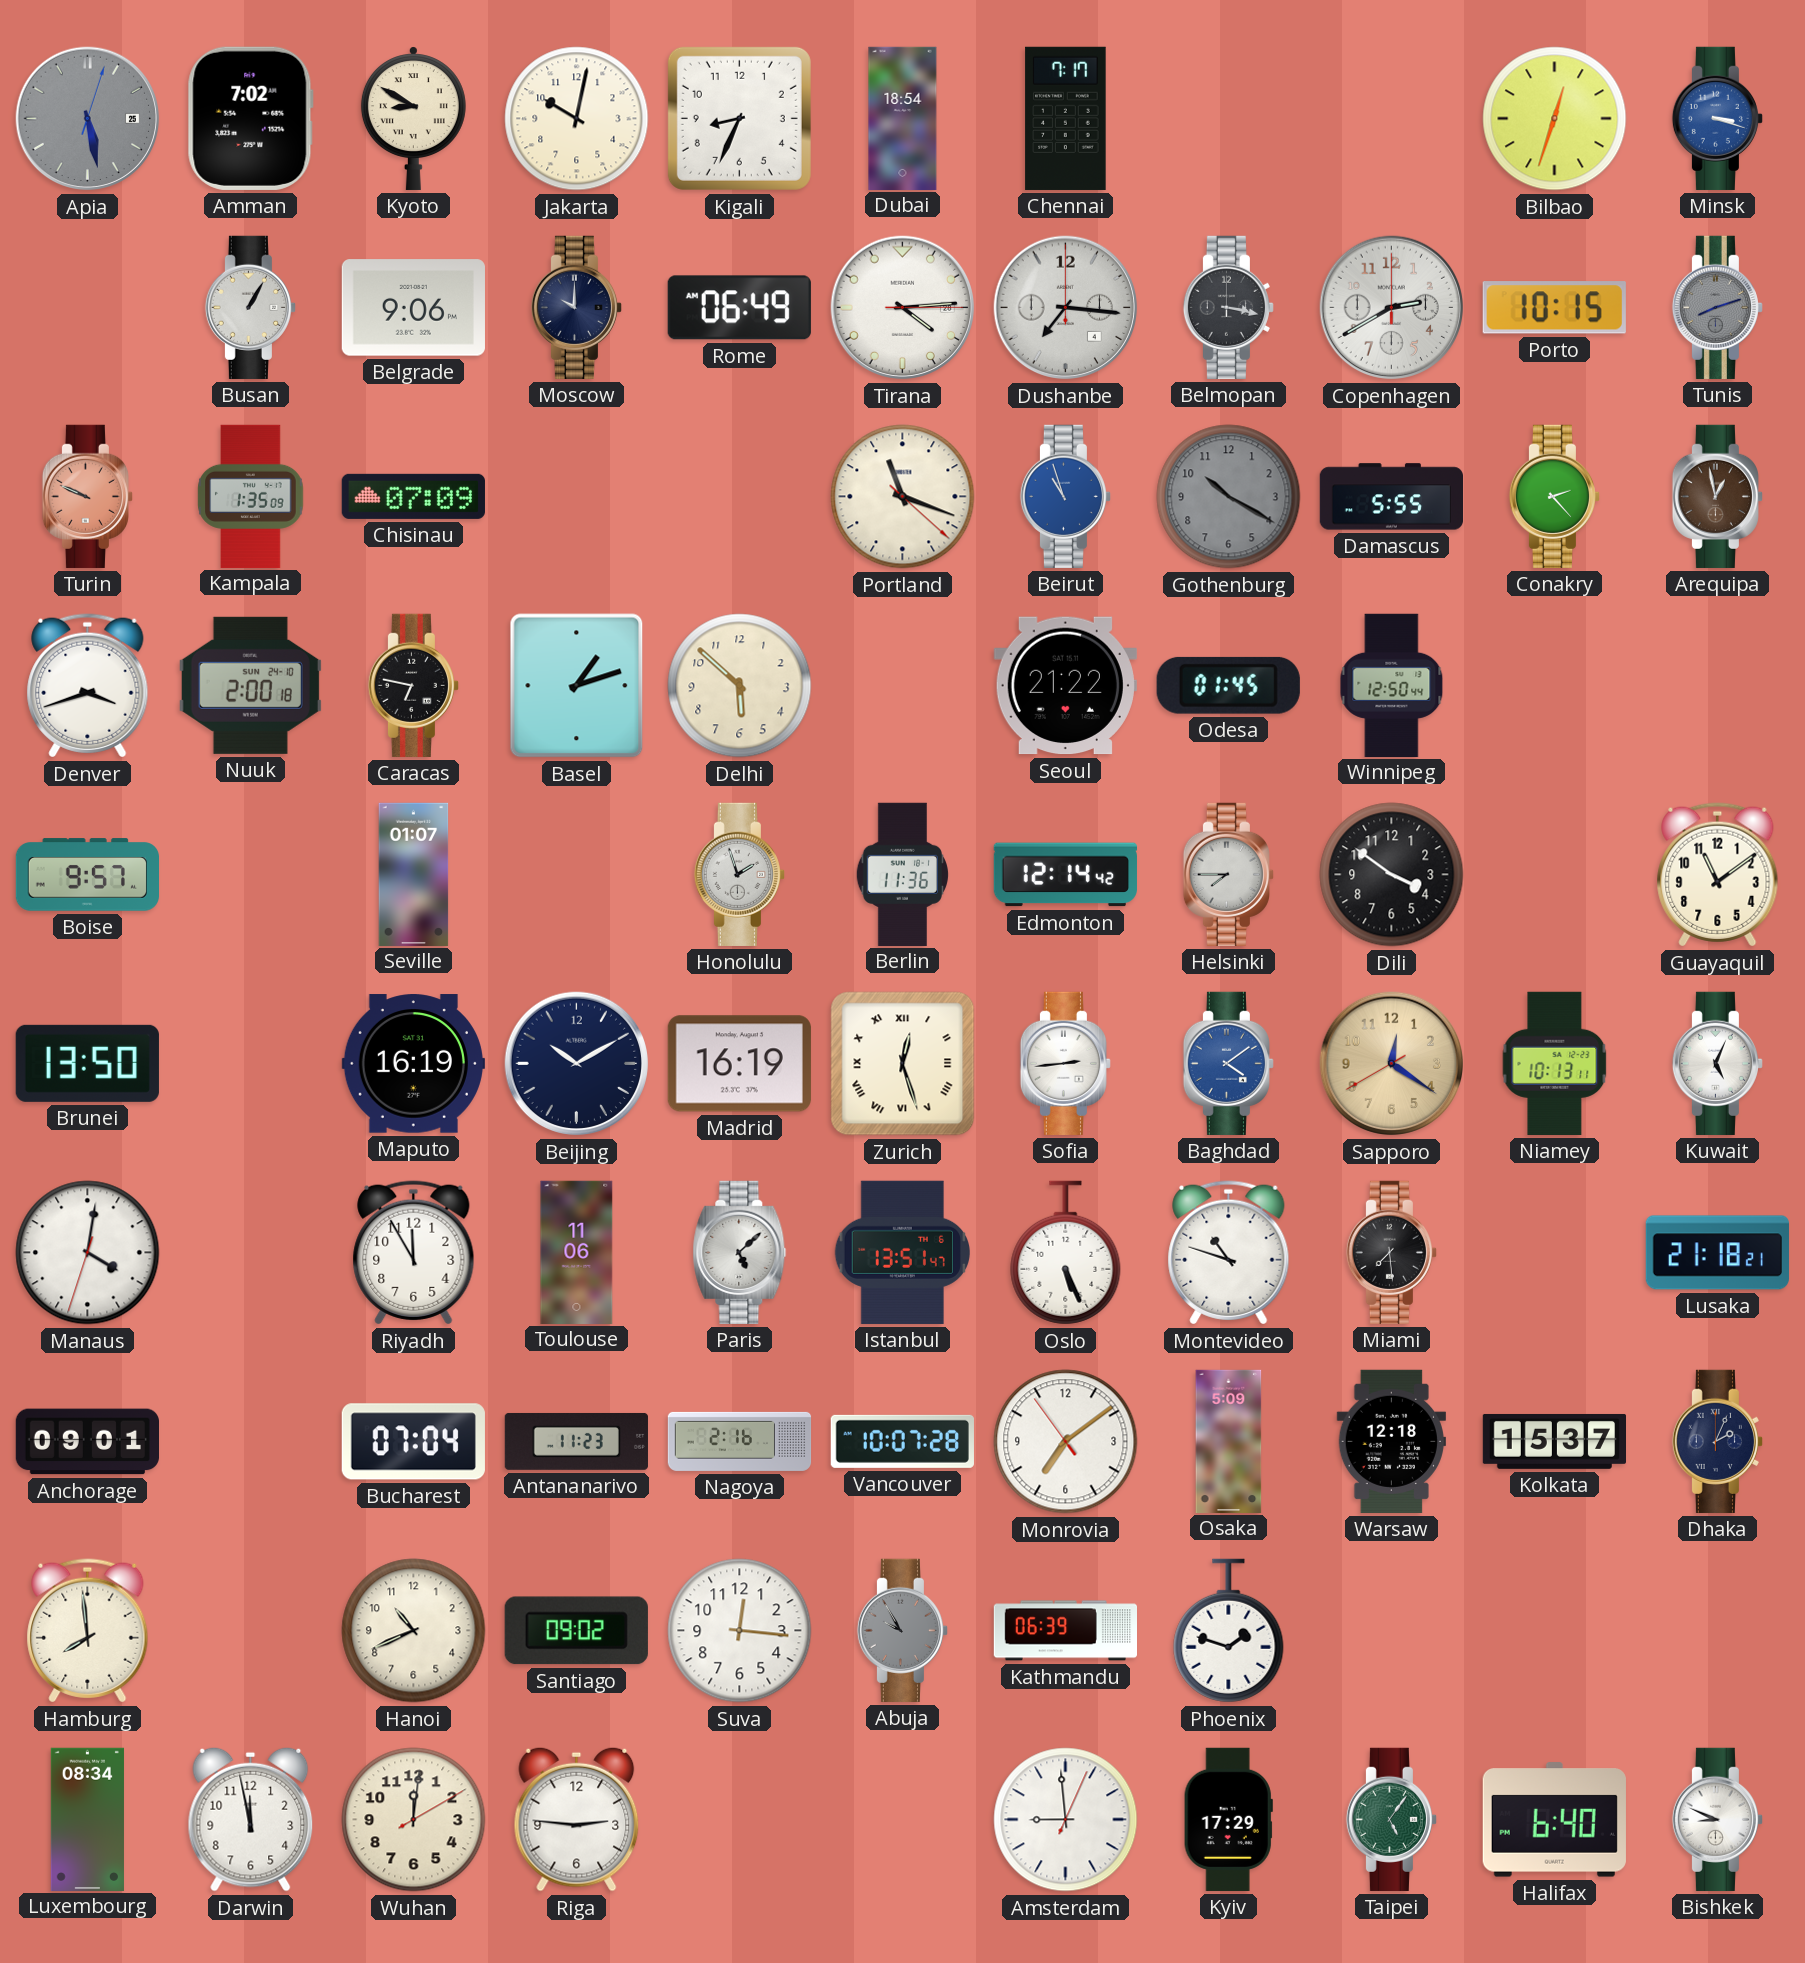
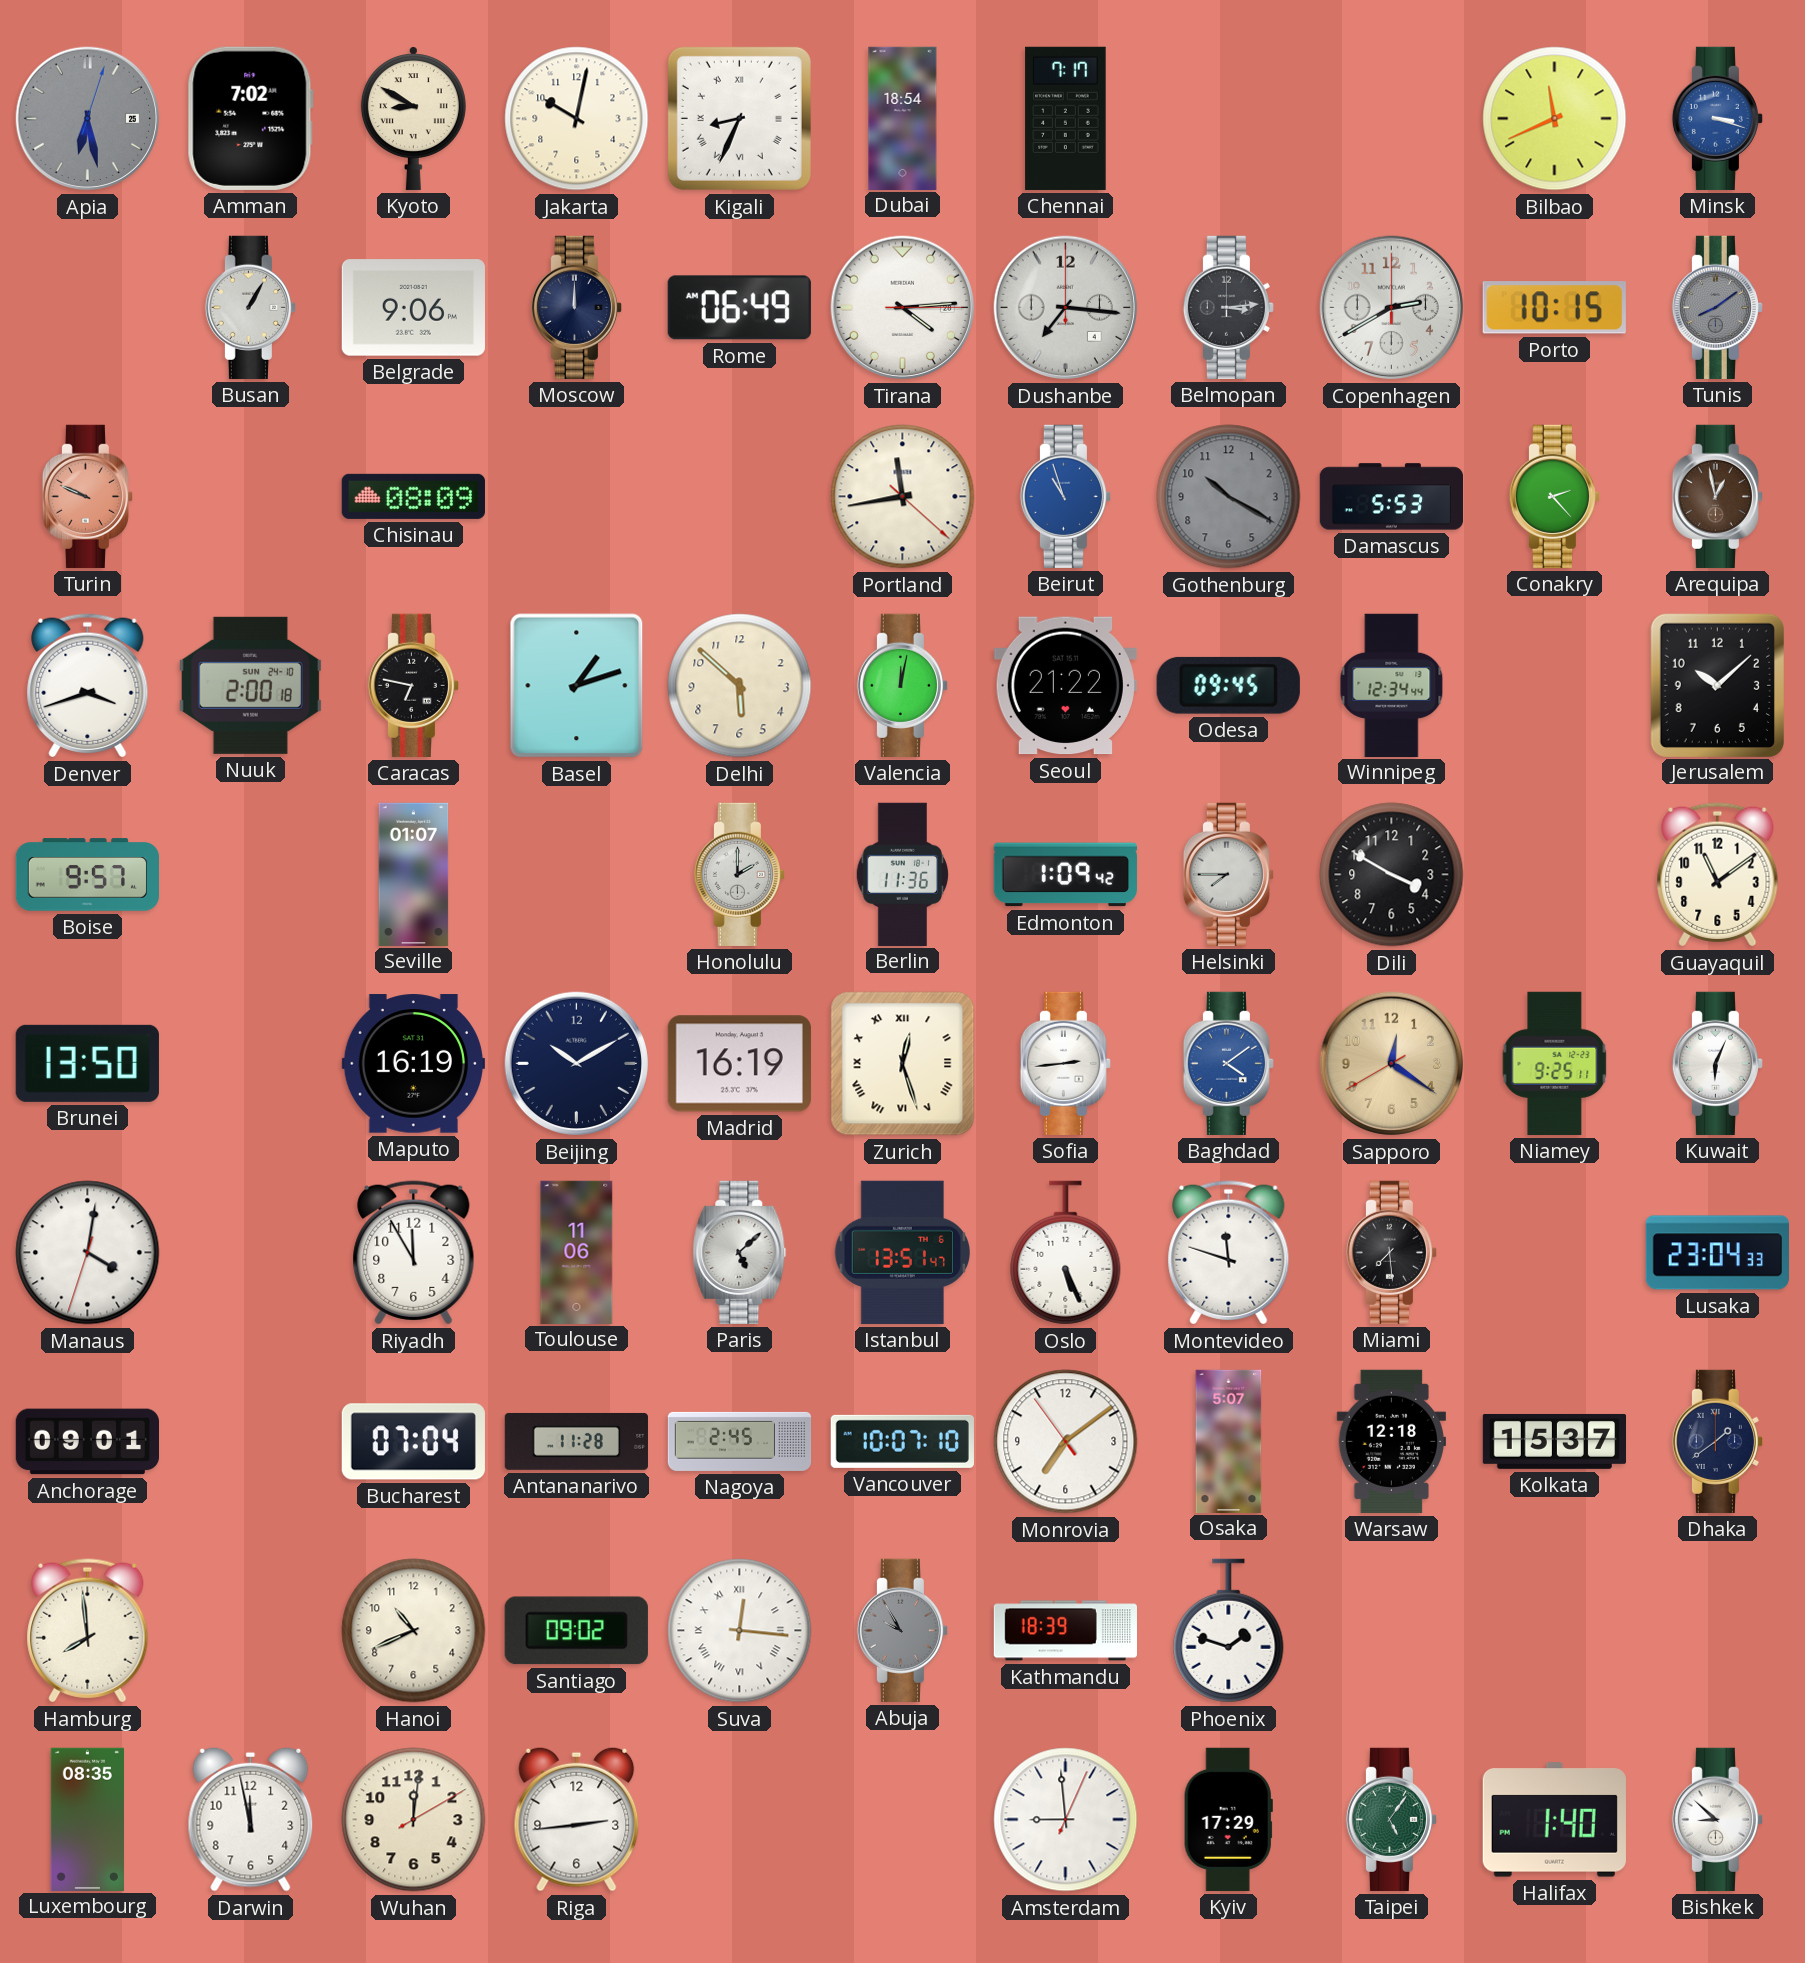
Apia: 5:28 -> 6:28
Kigali numerals: Arabic -> Roman
Bilbao: 12:33 -> 11:41
Moscow: 10:00 -> 12:00
Belmopan: 3:17 -> 3:14
Tunis: 8:12 -> 8:09
Kampala: 1:35 -> none
Chisinau: 07:09 -> 08:09
Portland: 11:18 -> 11:43
Damascus: 5:55 -> 5:53
Valencia: none -> 12:02
Odesa: 01:45 -> 09:45
Winnipeg: 12:50 -> 12:34
Jerusalem: none -> 10:08
Honolulu: 1:57 -> 2:00
Edmonton: 12:14 -> 1:09
Dili: 3:51 -> 3:50
Niamey: 10:13 -> 9:25
Kuwait: 5:04 -> 6:04
Montevideo: 10:48 -> 11:48
Lusaka: 21:18 -> 23:04
Antananarivo: 11:23 -> 11:28
Nagoya: 2:16 -> 2:45
Vancouver: 10:07:28 -> 10:07:10
Osaka: 5:09 -> 5:07
Dhaka: 2:04 -> 1:39
Suva numerals: Arabic -> Roman
Kathmandu: 06:39 -> 18:39
Luxembourg: 08:34 -> 08:35
Riga: 2:46 -> 2:44
Halifax: 6:40 -> 1:40
Bishkek: 8:49 -> 8:52
